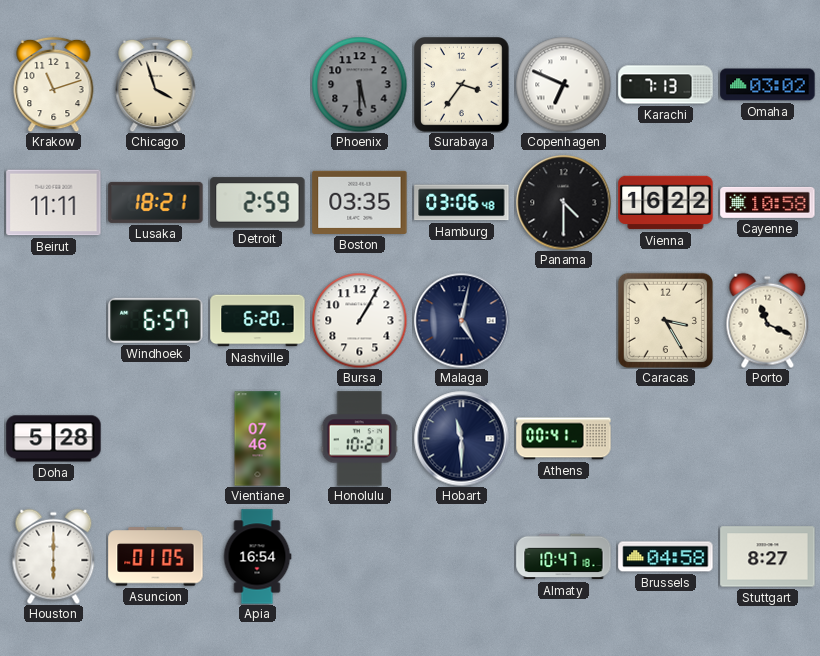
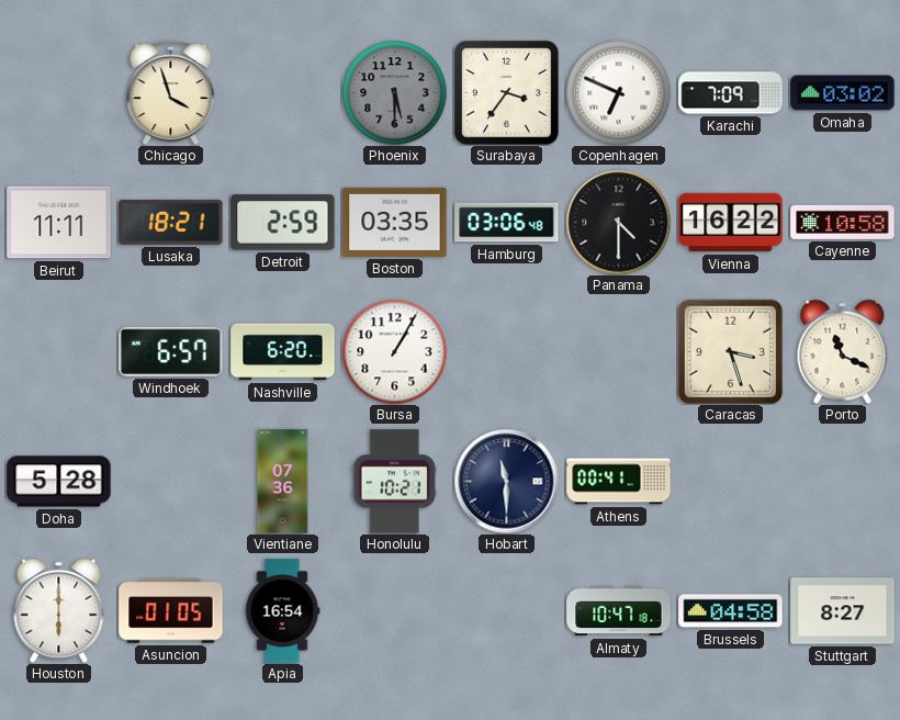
Krakow: 11:12 -> none
Karachi: 7:13 -> 7:09
Malaga: 5:02 -> none
Caracas: 3:25 -> 3:27
Vientiane: 07:46 -> 07:36
